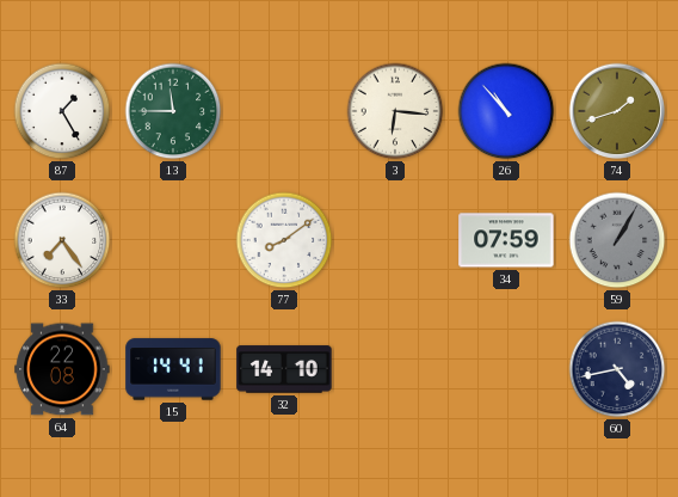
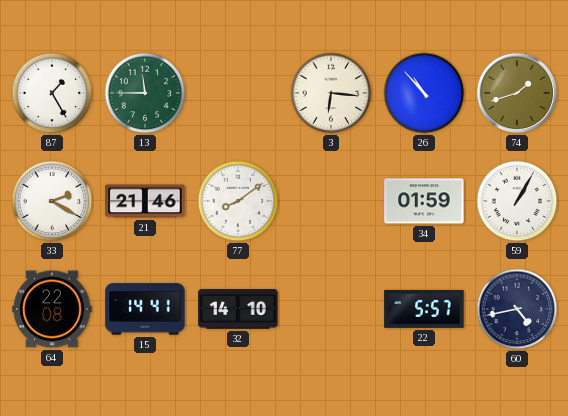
33: 7:24 -> 2:20
21: none -> 21:46
34: 07:59 -> 01:59
59 dial: grey -> white
22: none -> 5:57
